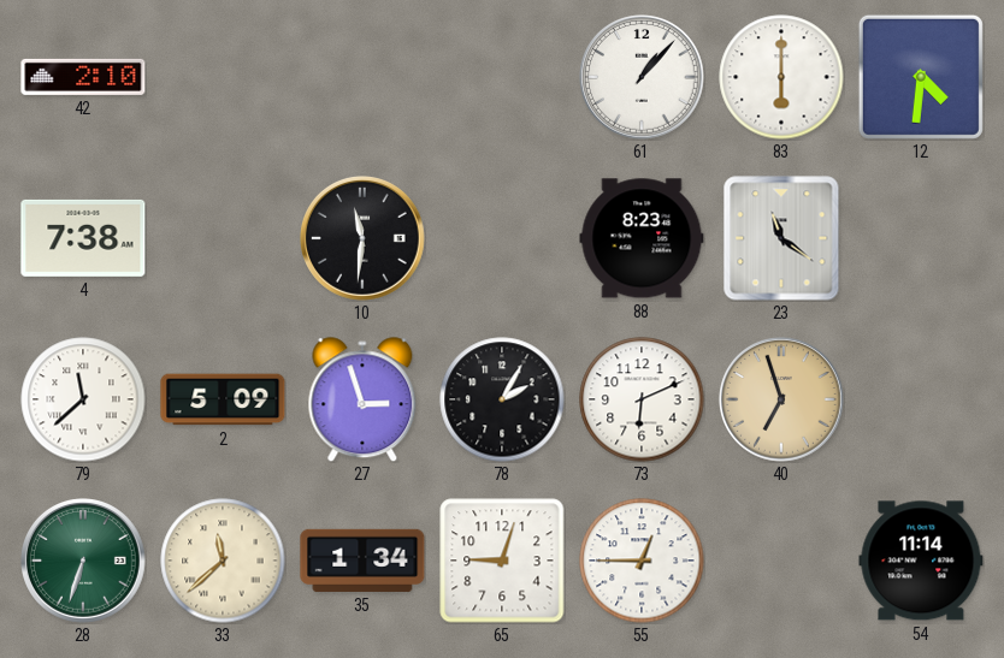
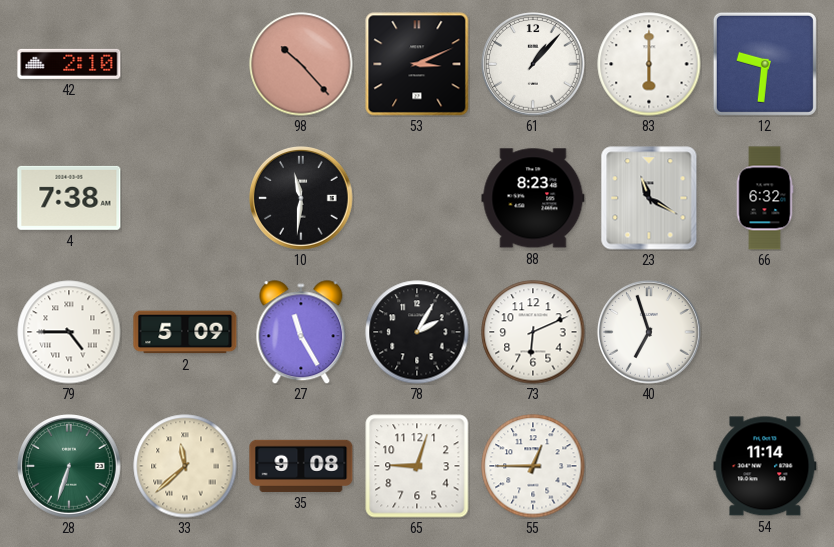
98: none -> 10:23
53: none -> 3:11
12: 4:31 -> 9:31
23: 11:21 -> 11:20
66: none -> 6:32
79: 11:38 -> 4:45
27: 2:57 -> 11:25
40 dial: champagne -> white
35: 1:34 -> 9:08
